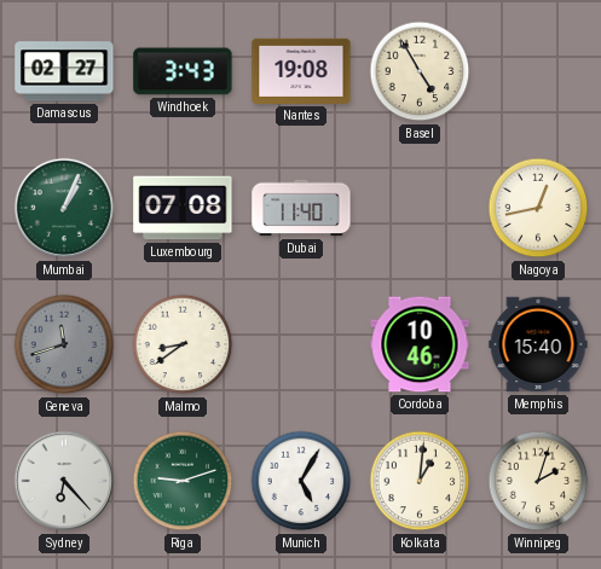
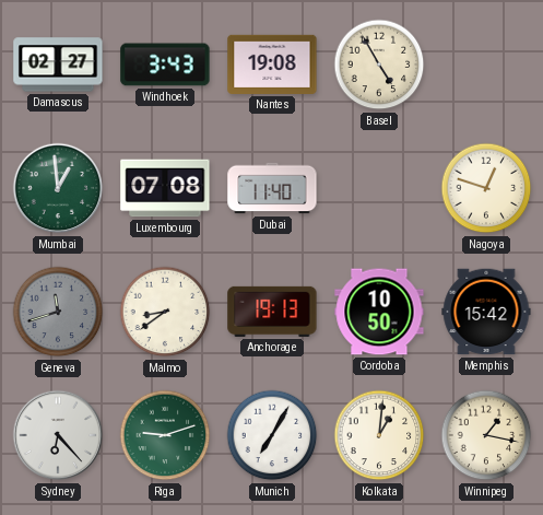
Mumbai: 1:04 -> 12:59
Nagoya: 12:43 -> 12:48
Anchorage: none -> 19:13
Cordoba: 10:46 -> 10:50
Memphis: 15:40 -> 15:42
Munich: 5:05 -> 7:05
Winnipeg: 2:03 -> 1:17
